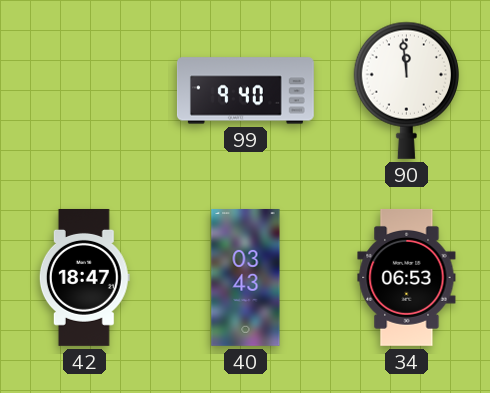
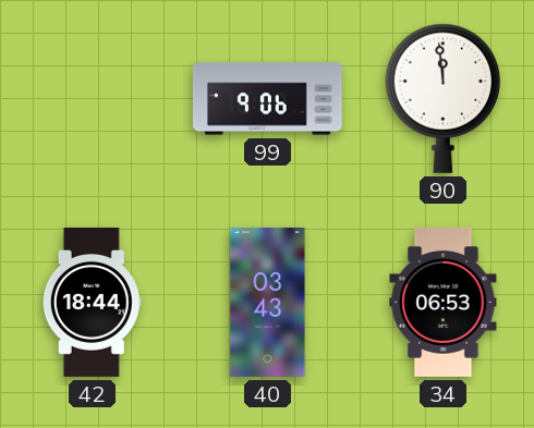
99: 9:40 -> 9:06
42: 18:47 -> 18:44
